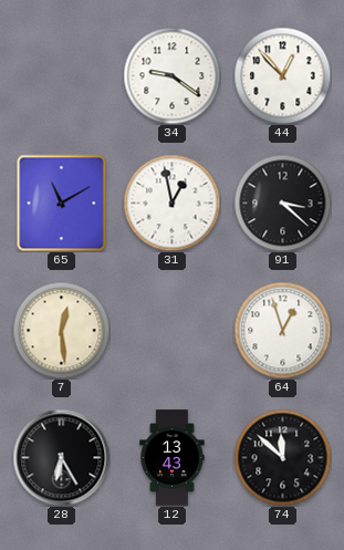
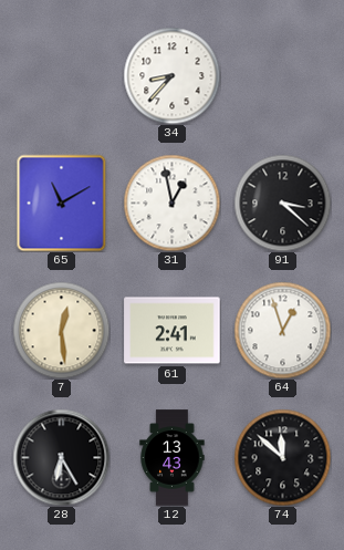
34: 9:21 -> 8:37
44: 12:53 -> none
61: none -> 2:41
